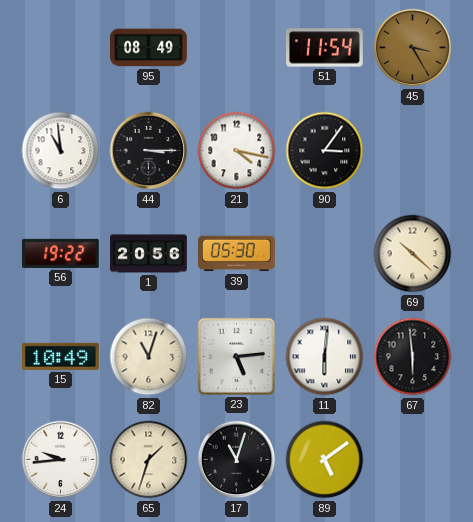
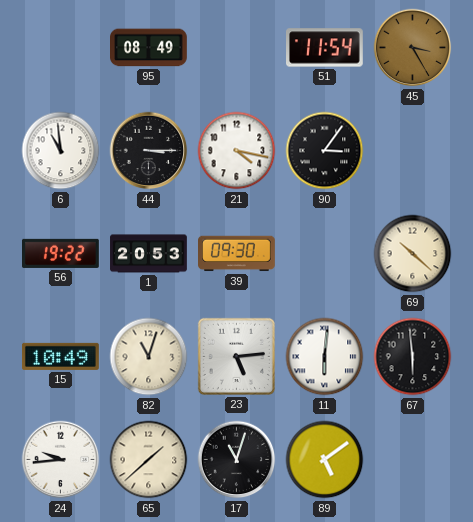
1: 20:56 -> 20:53
39: 05:30 -> 09:30
65: 1:33 -> 1:38
